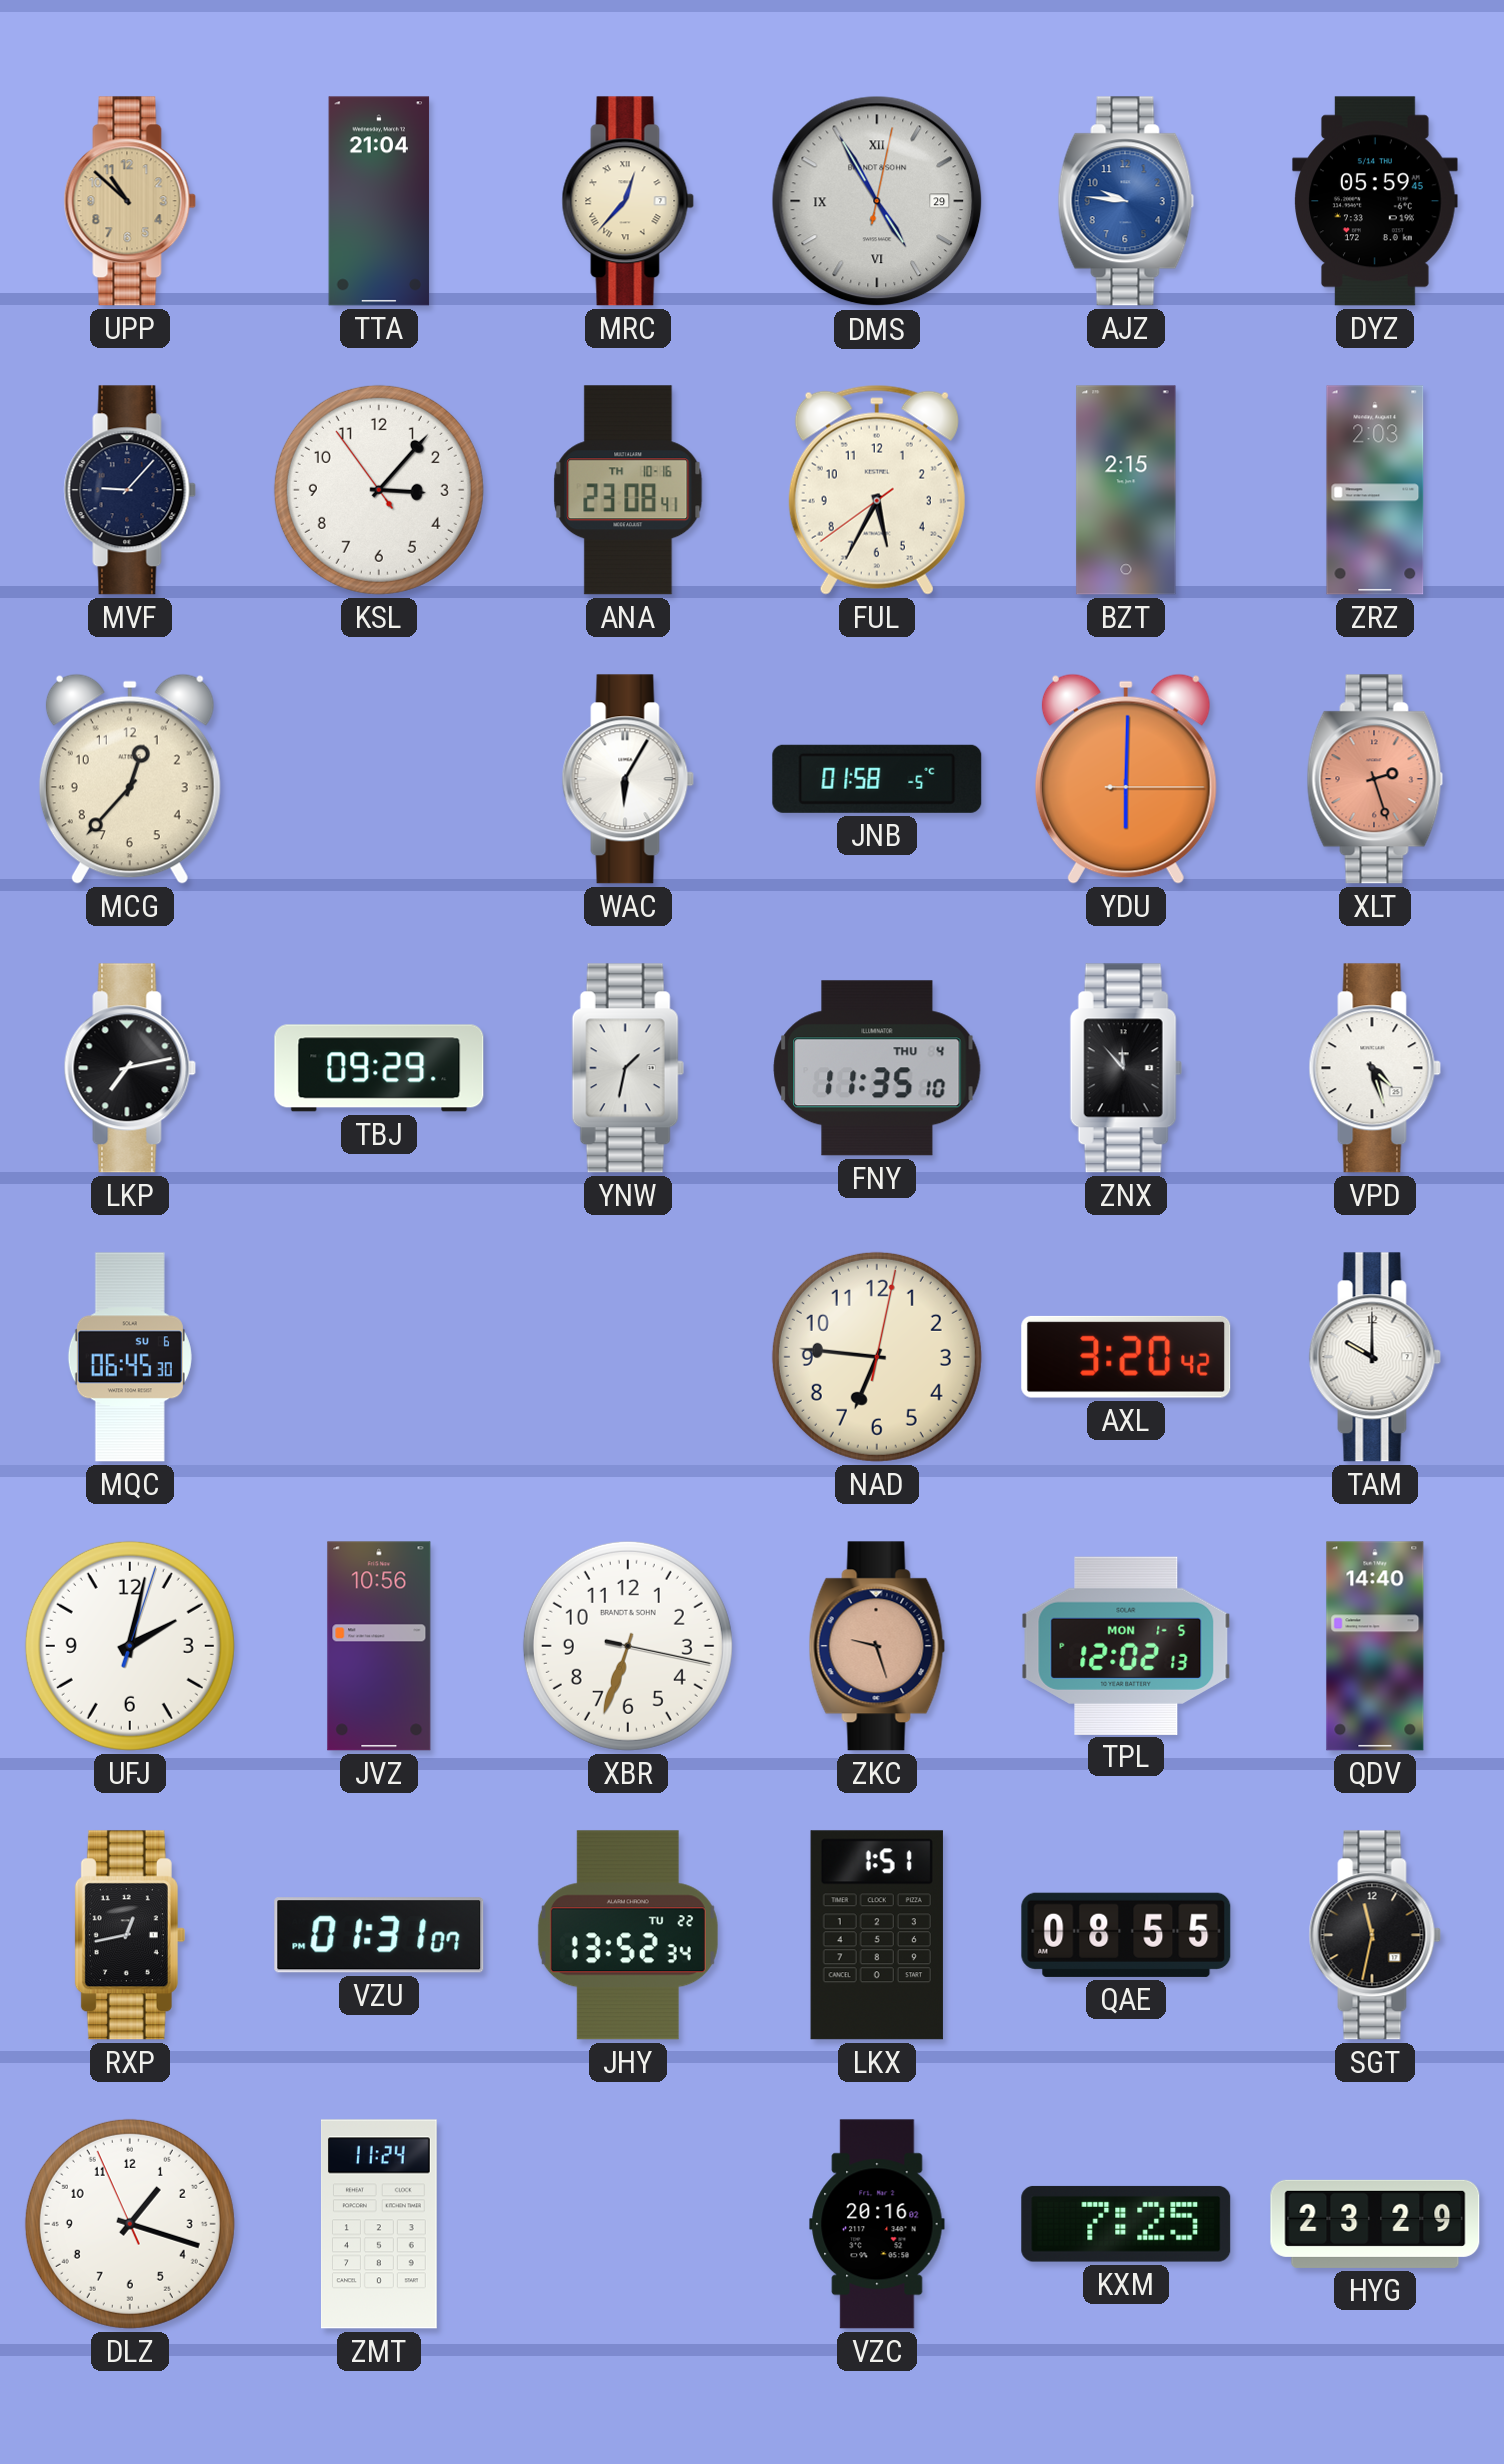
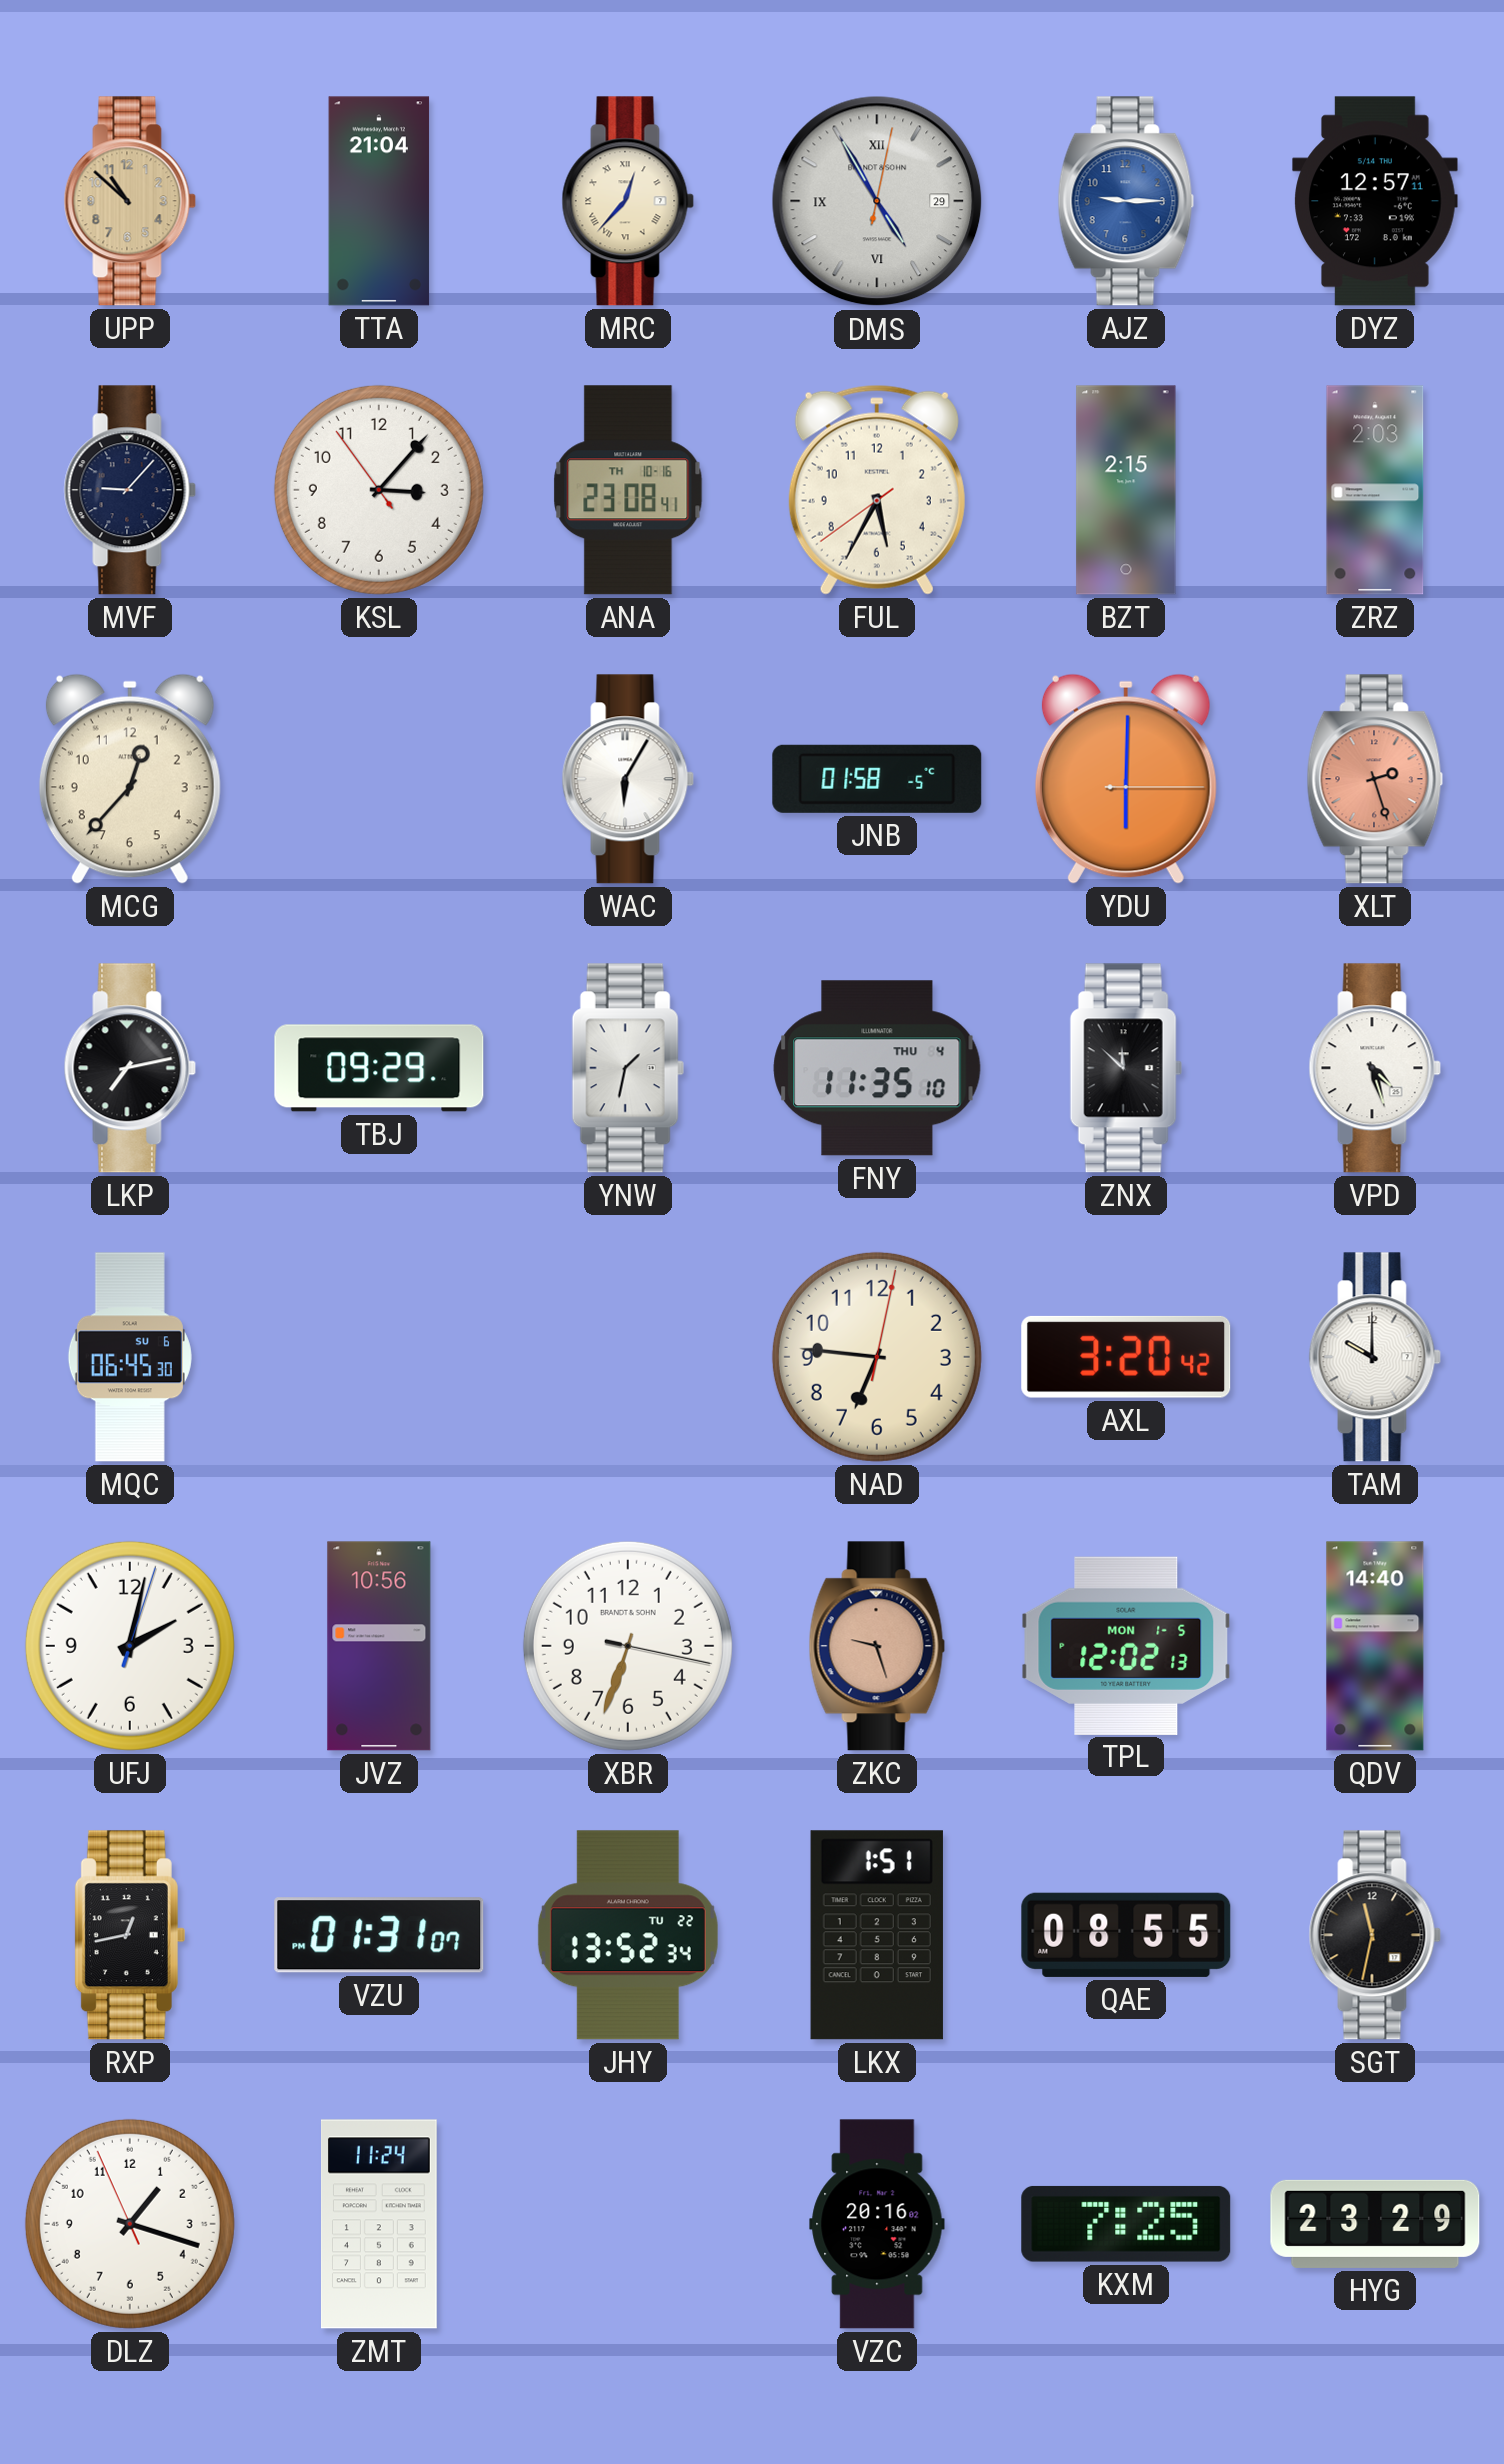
AJZ: 9:46 -> 9:15
DYZ: 05:59 -> 12:57
ZNX: 11:53 -> 11:52
